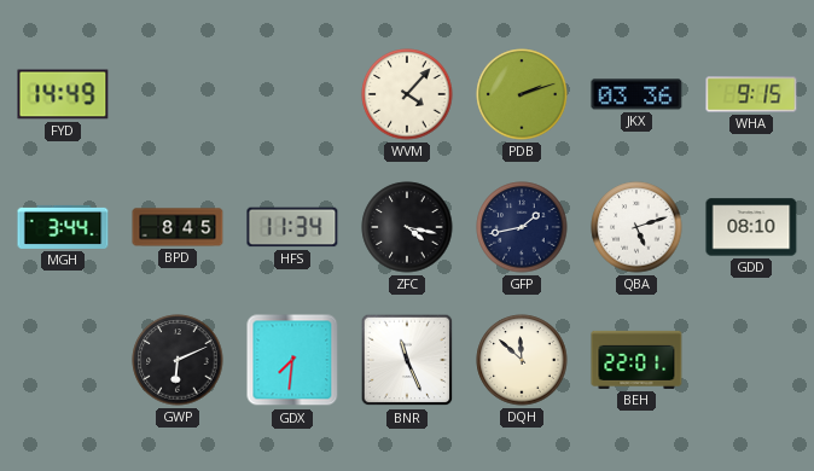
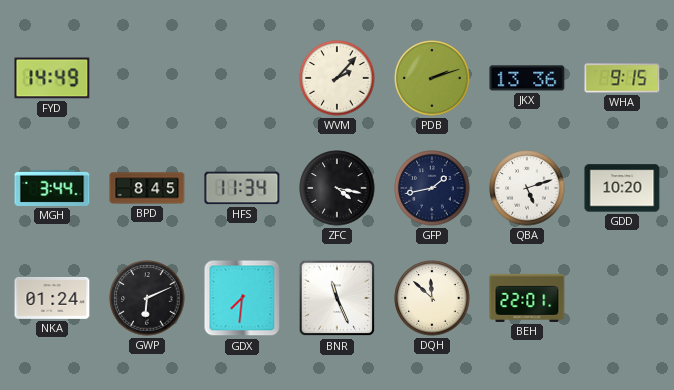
WVM: 4:07 -> 2:07
JKX: 03:36 -> 13:36
GDD: 08:10 -> 10:20
NKA: none -> 01:24
